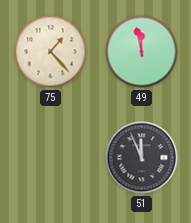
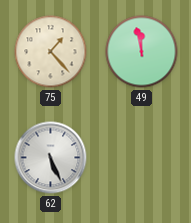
62: none -> 5:26
51: 11:56 -> none
